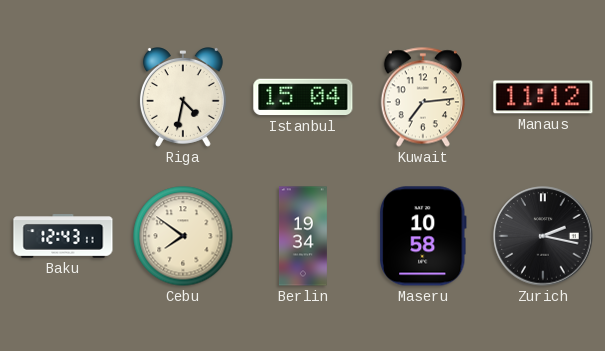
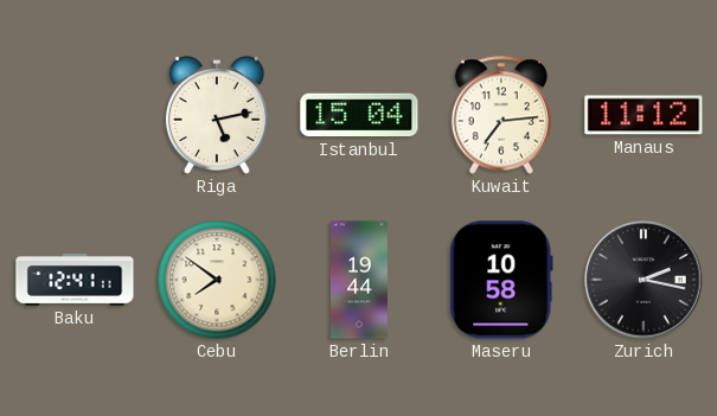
Riga: 4:32 -> 5:13
Baku: 12:43 -> 12:41
Berlin: 19:34 -> 19:44
